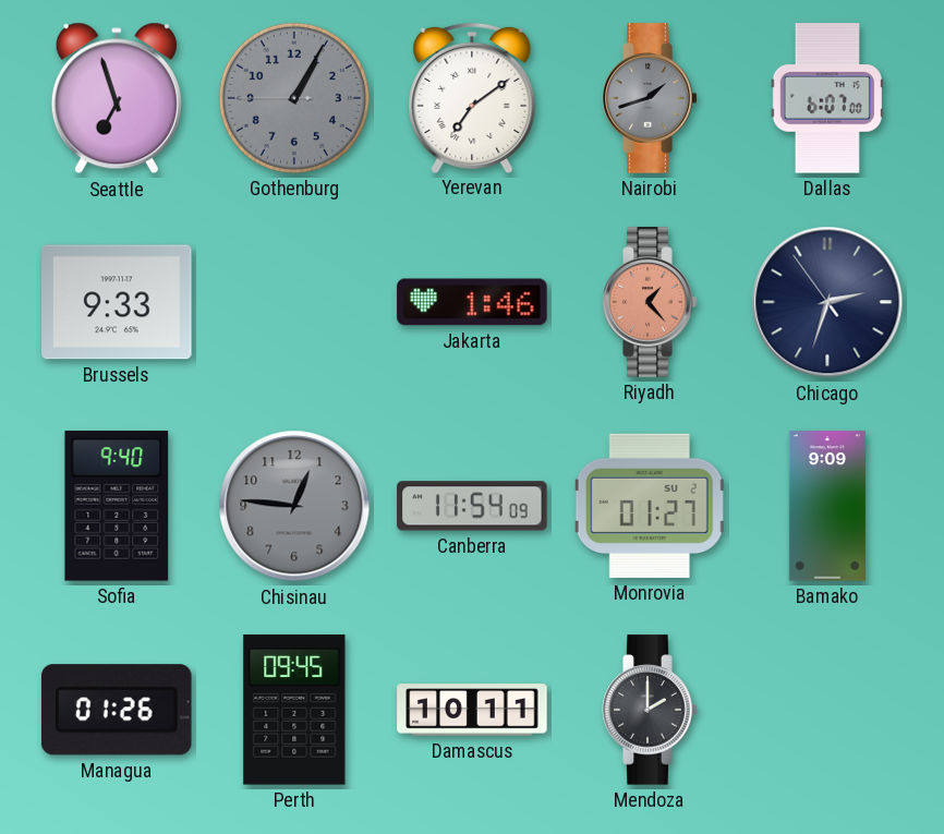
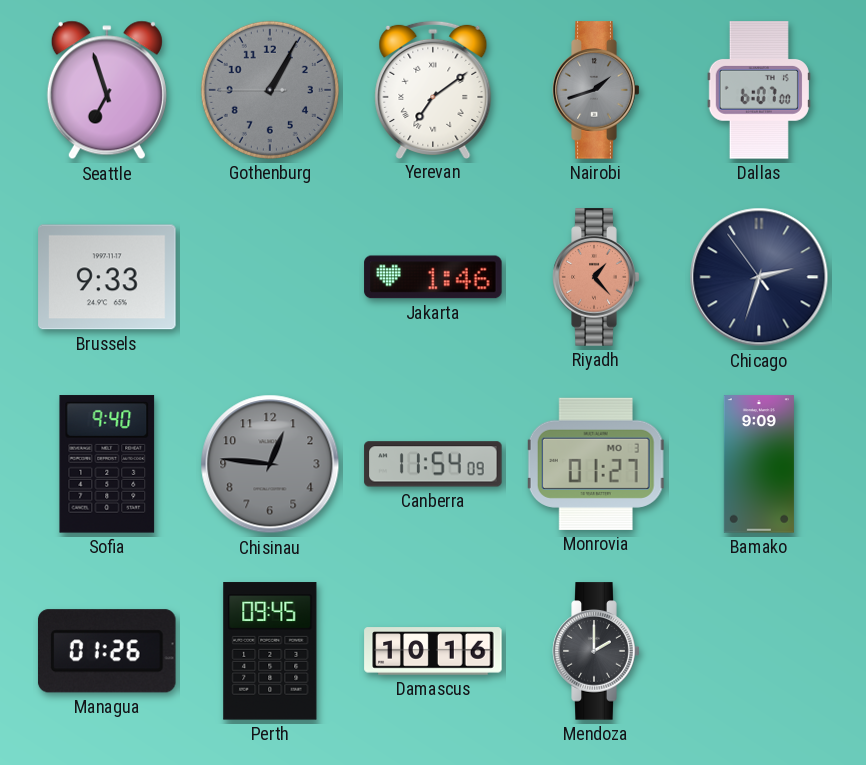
Monrovia date: SU 2 -> MO 3
Damascus: 10:11 -> 10:16
